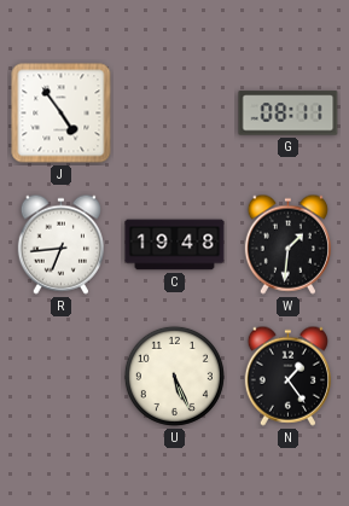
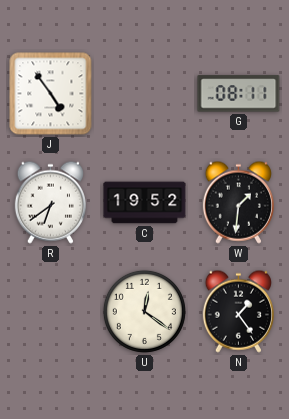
R: 6:44 -> 6:39
C: 19:48 -> 19:52
U: 5:26 -> 12:21
